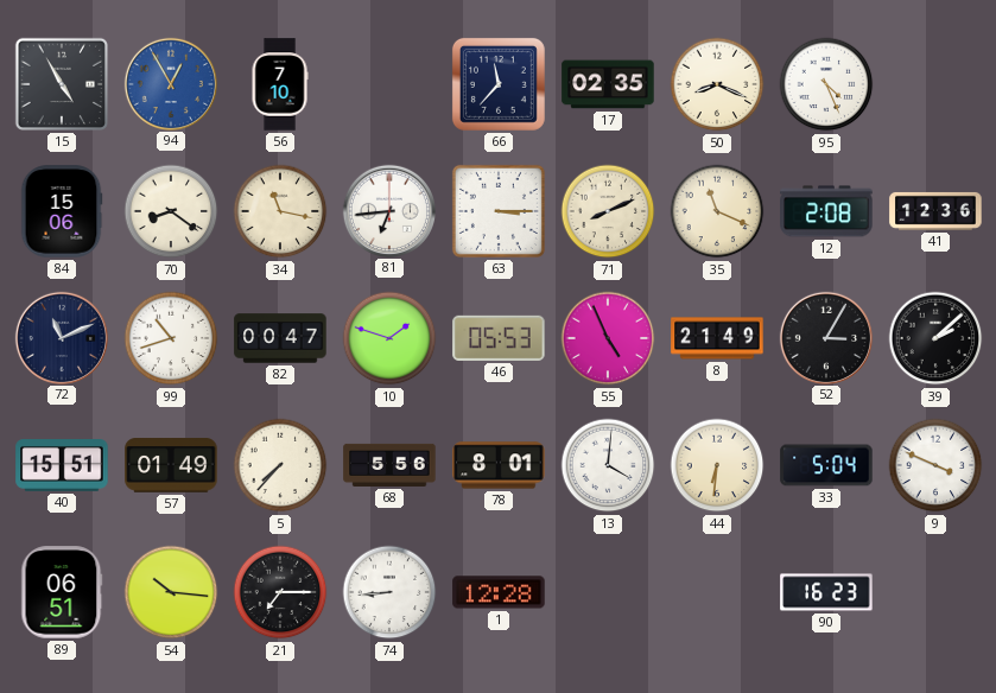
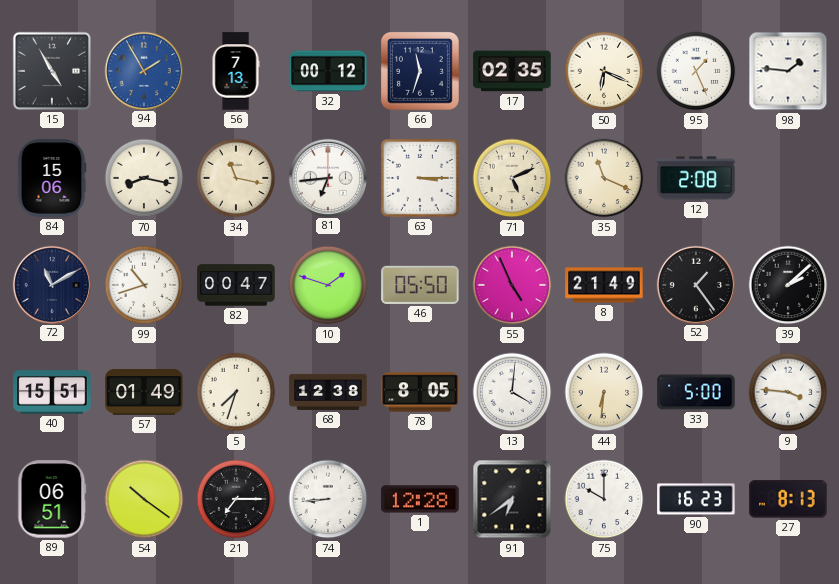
94: 12:55 -> 1:55
56: 7:10 -> 7:13
32: none -> 00:12
66: 11:37 -> 11:33
50: 8:19 -> 6:19
95: 4:26 -> 1:26
98: none -> 1:46
70: 8:21 -> 8:17
71: 8:11 -> 5:11
41: 12:36 -> none
72: 11:11 -> 11:10
46: 05:53 -> 05:50
52: 3:05 -> 1:24
5: 7:37 -> 7:33
68: 5:56 -> 12:38
78: 8:01 -> 8:05
33: 5:04 -> 5:00
9: 3:49 -> 3:46
54: 10:16 -> 10:21
91: none -> 6:39
75: none -> 10:00
27: none -> 8:13
